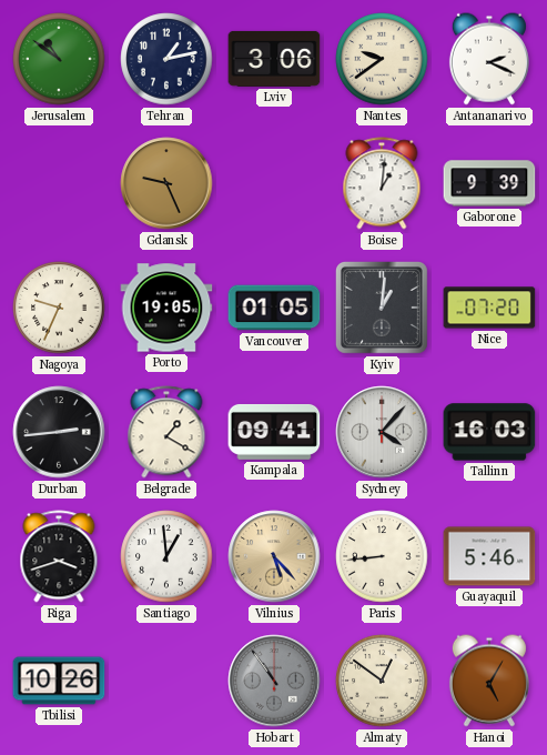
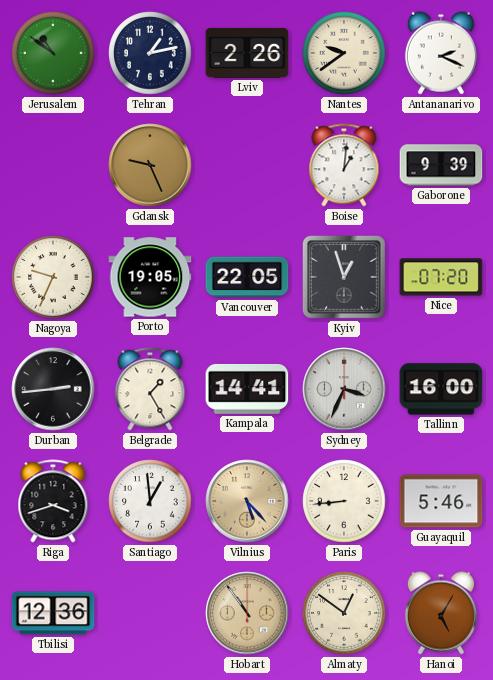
Lviv: 3:06 -> 2:26
Vancouver: 01:05 -> 22:05
Kyiv: 1:01 -> 12:57
Belgrade: 1:20 -> 1:25
Kampala: 09:41 -> 14:41
Sydney: 4:07 -> 3:34
Tallinn: 16:03 -> 16:00
Tbilisi: 10:26 -> 12:36
Hobart dial: grey -> champagne
